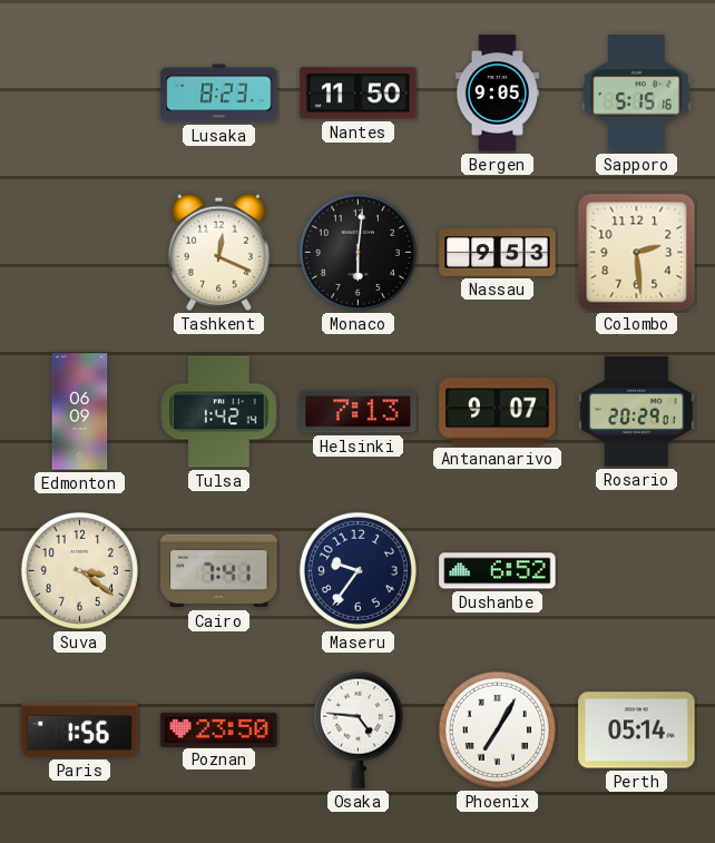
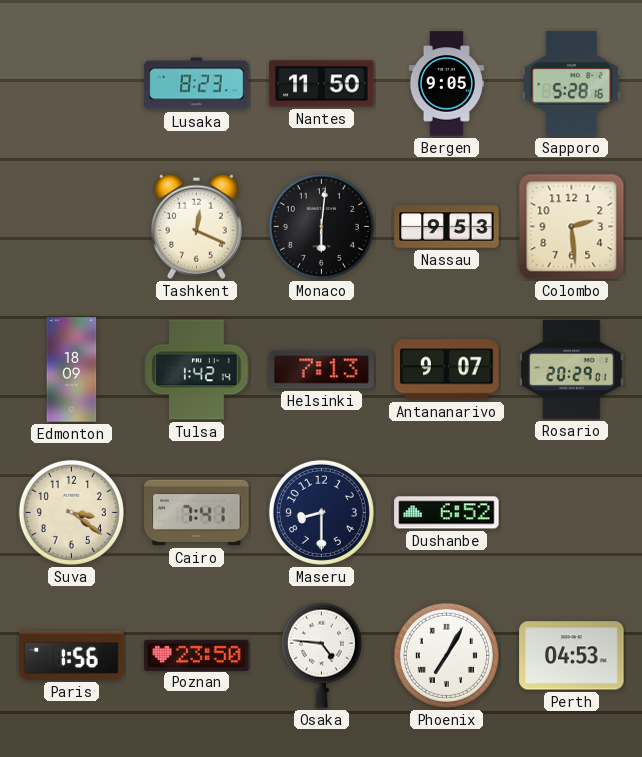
Sapporo: 5:15 -> 5:28
Edmonton: 06:09 -> 18:09
Maseru: 9:36 -> 8:30
Perth: 05:14 -> 04:53
